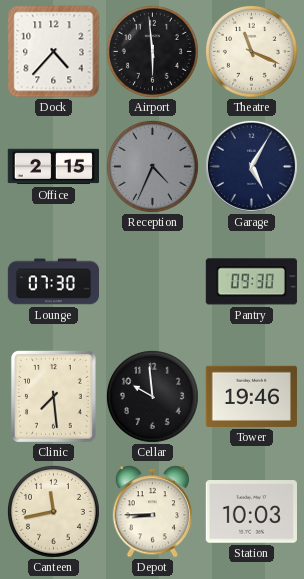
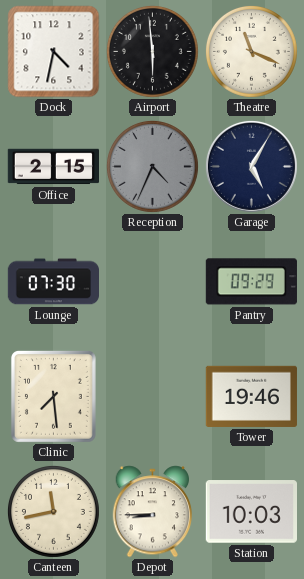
Dock: 4:37 -> 4:32
Pantry: 09:30 -> 09:29
Cellar: 9:59 -> none
